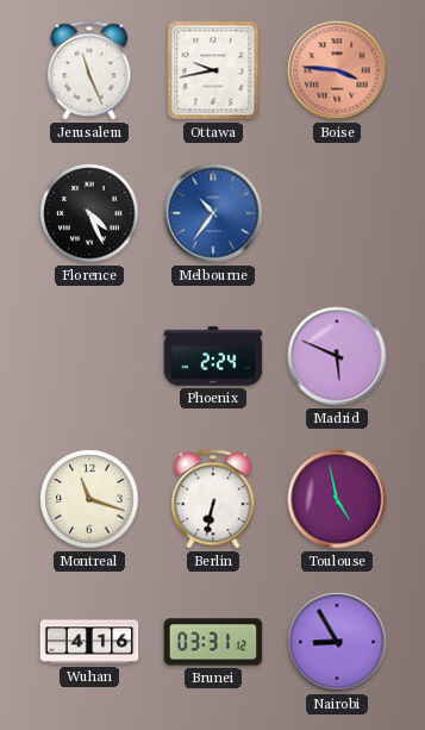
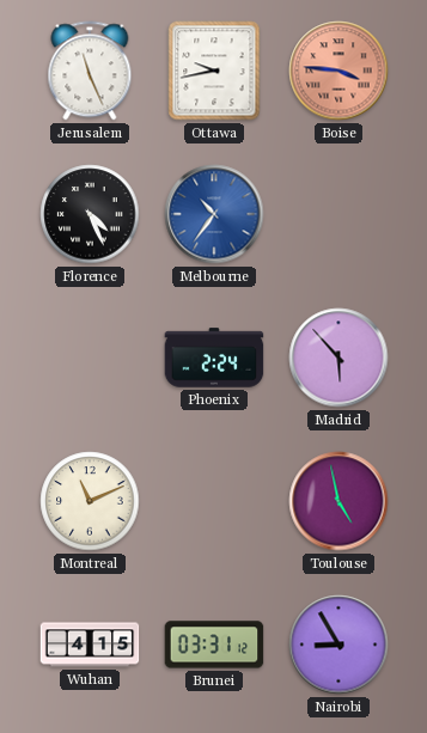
Madrid: 5:49 -> 5:53
Montreal: 11:18 -> 11:11
Berlin: 6:32 -> none
Wuhan: 4:16 -> 4:15
